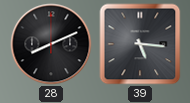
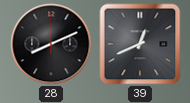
39: 5:16 -> 12:41
